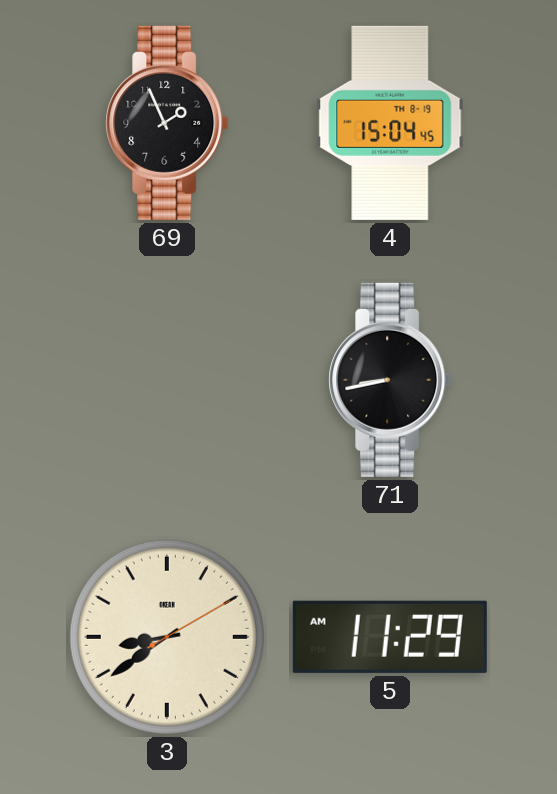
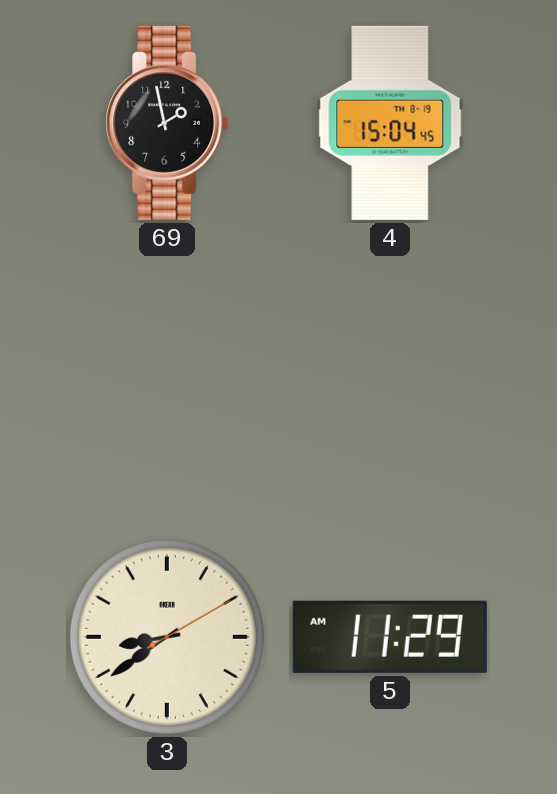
69: 1:56 -> 1:58
71: 8:43 -> none
